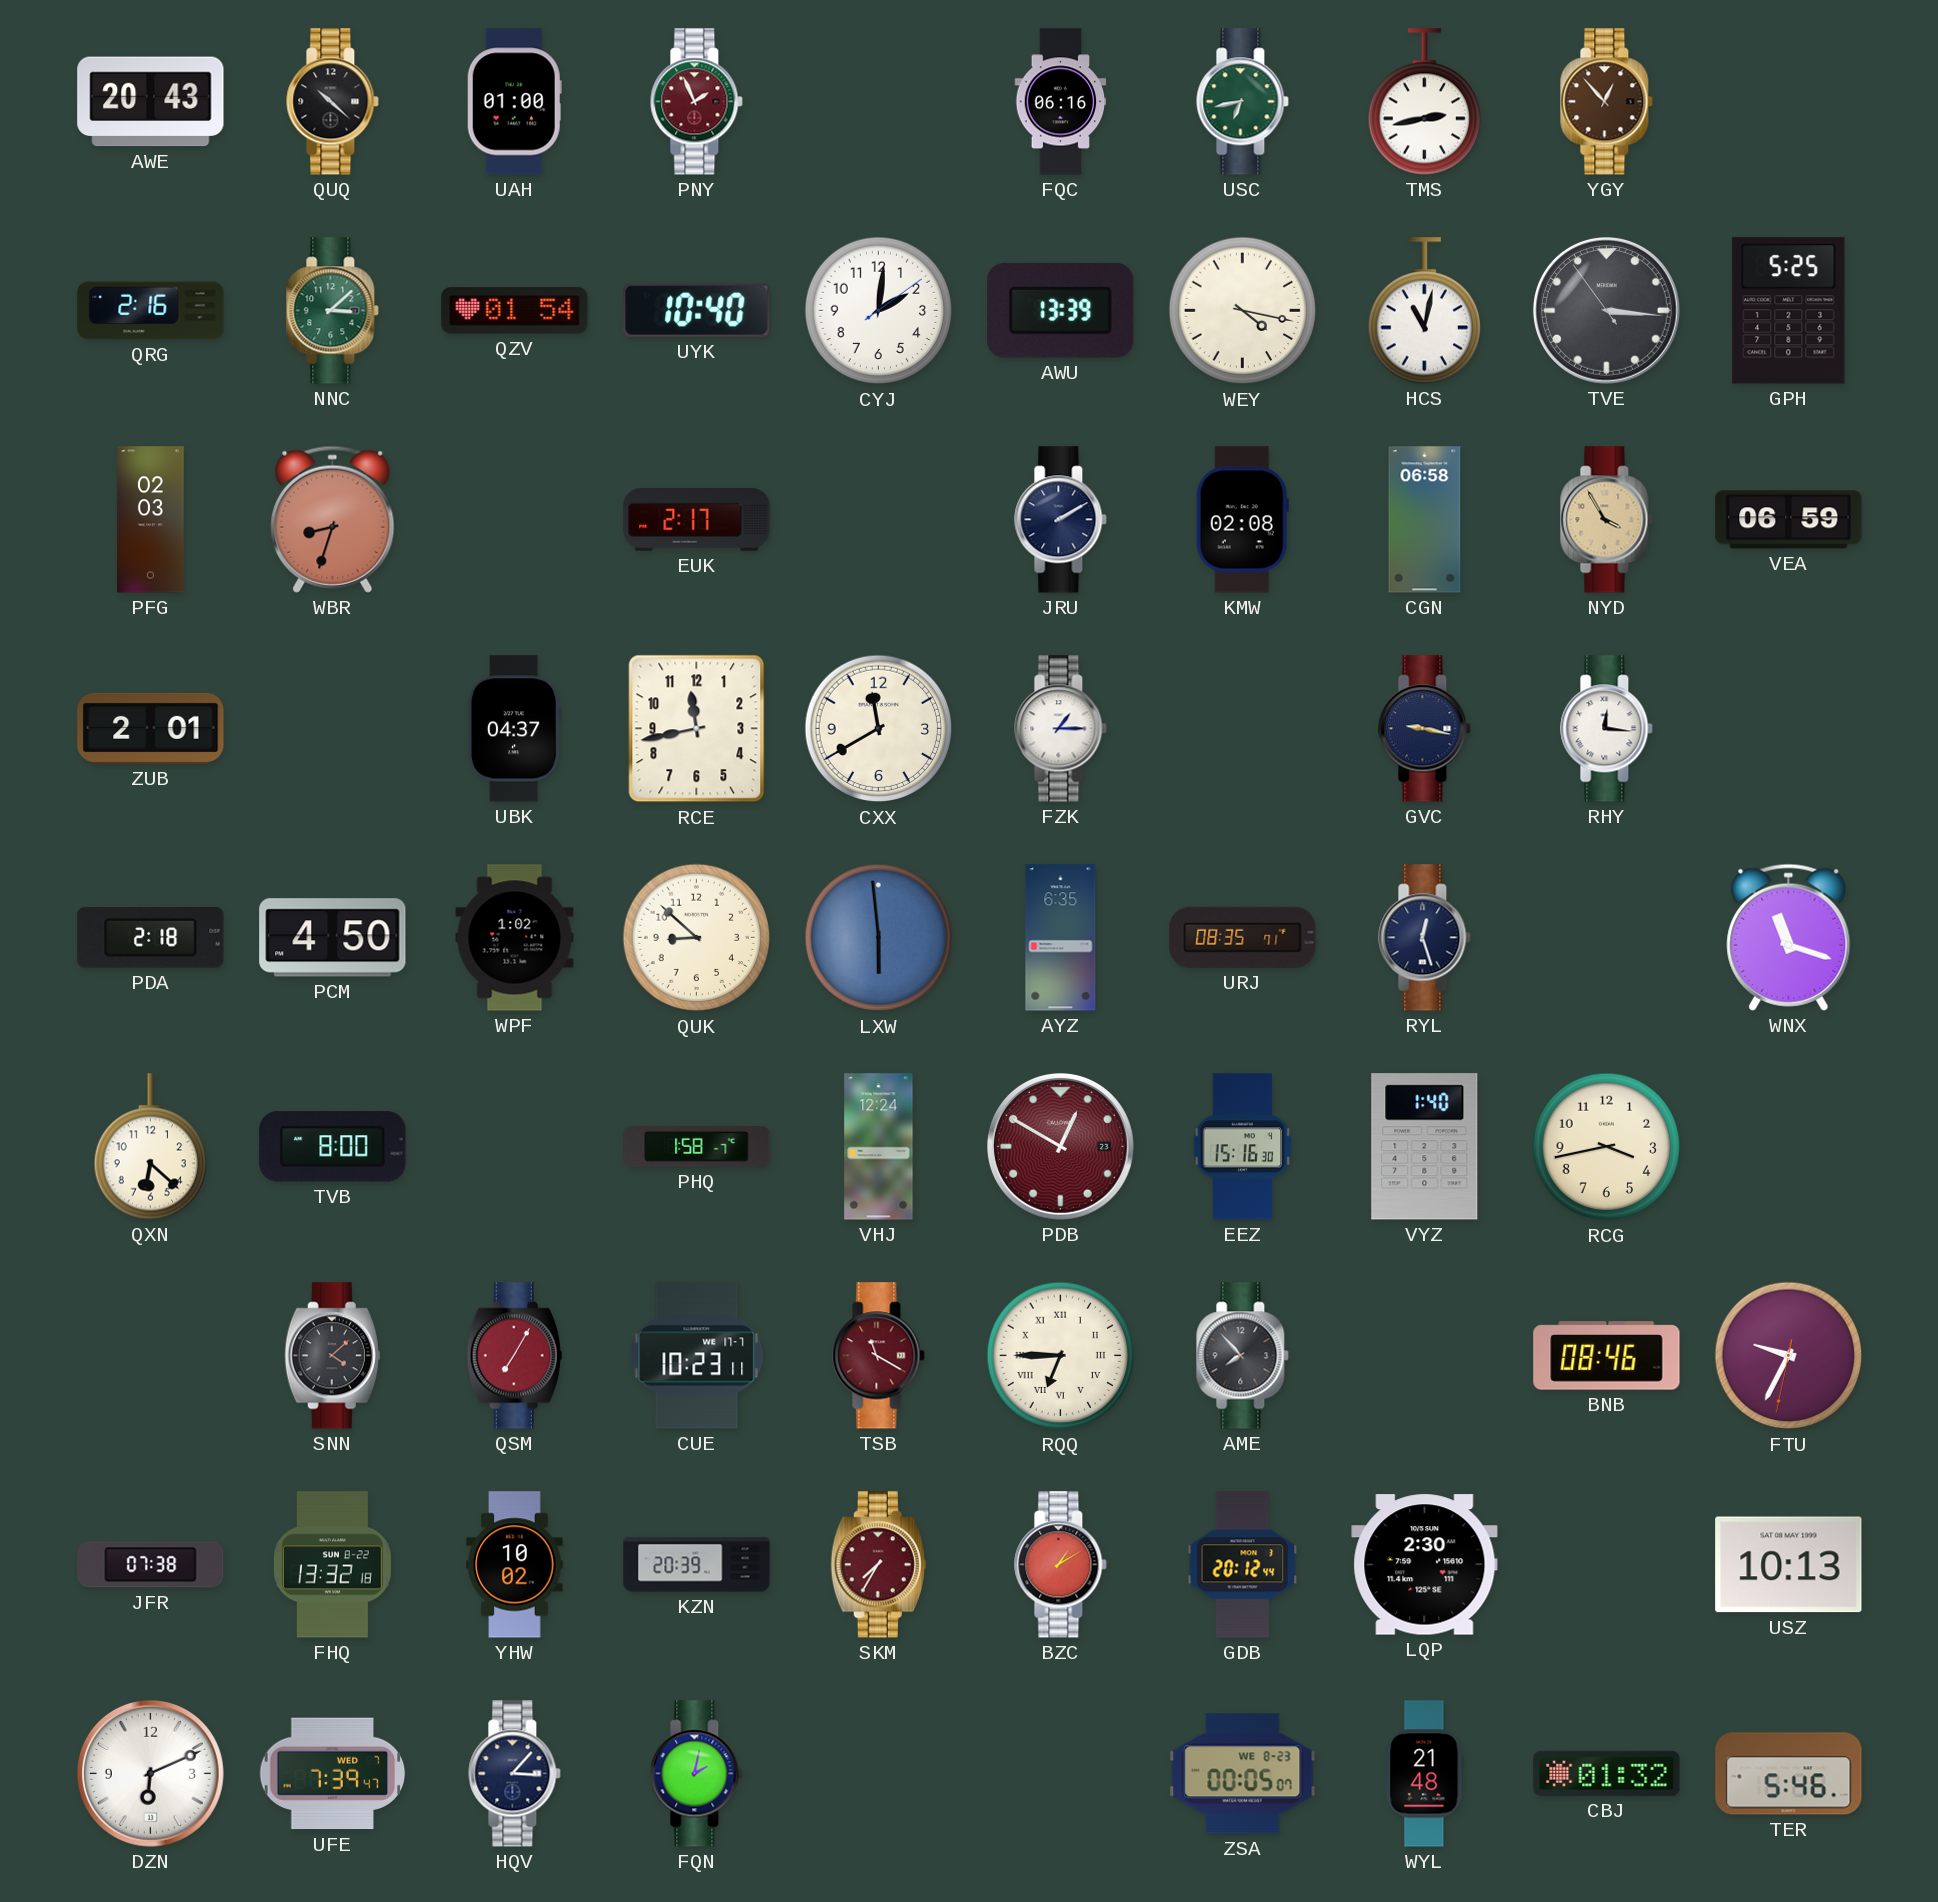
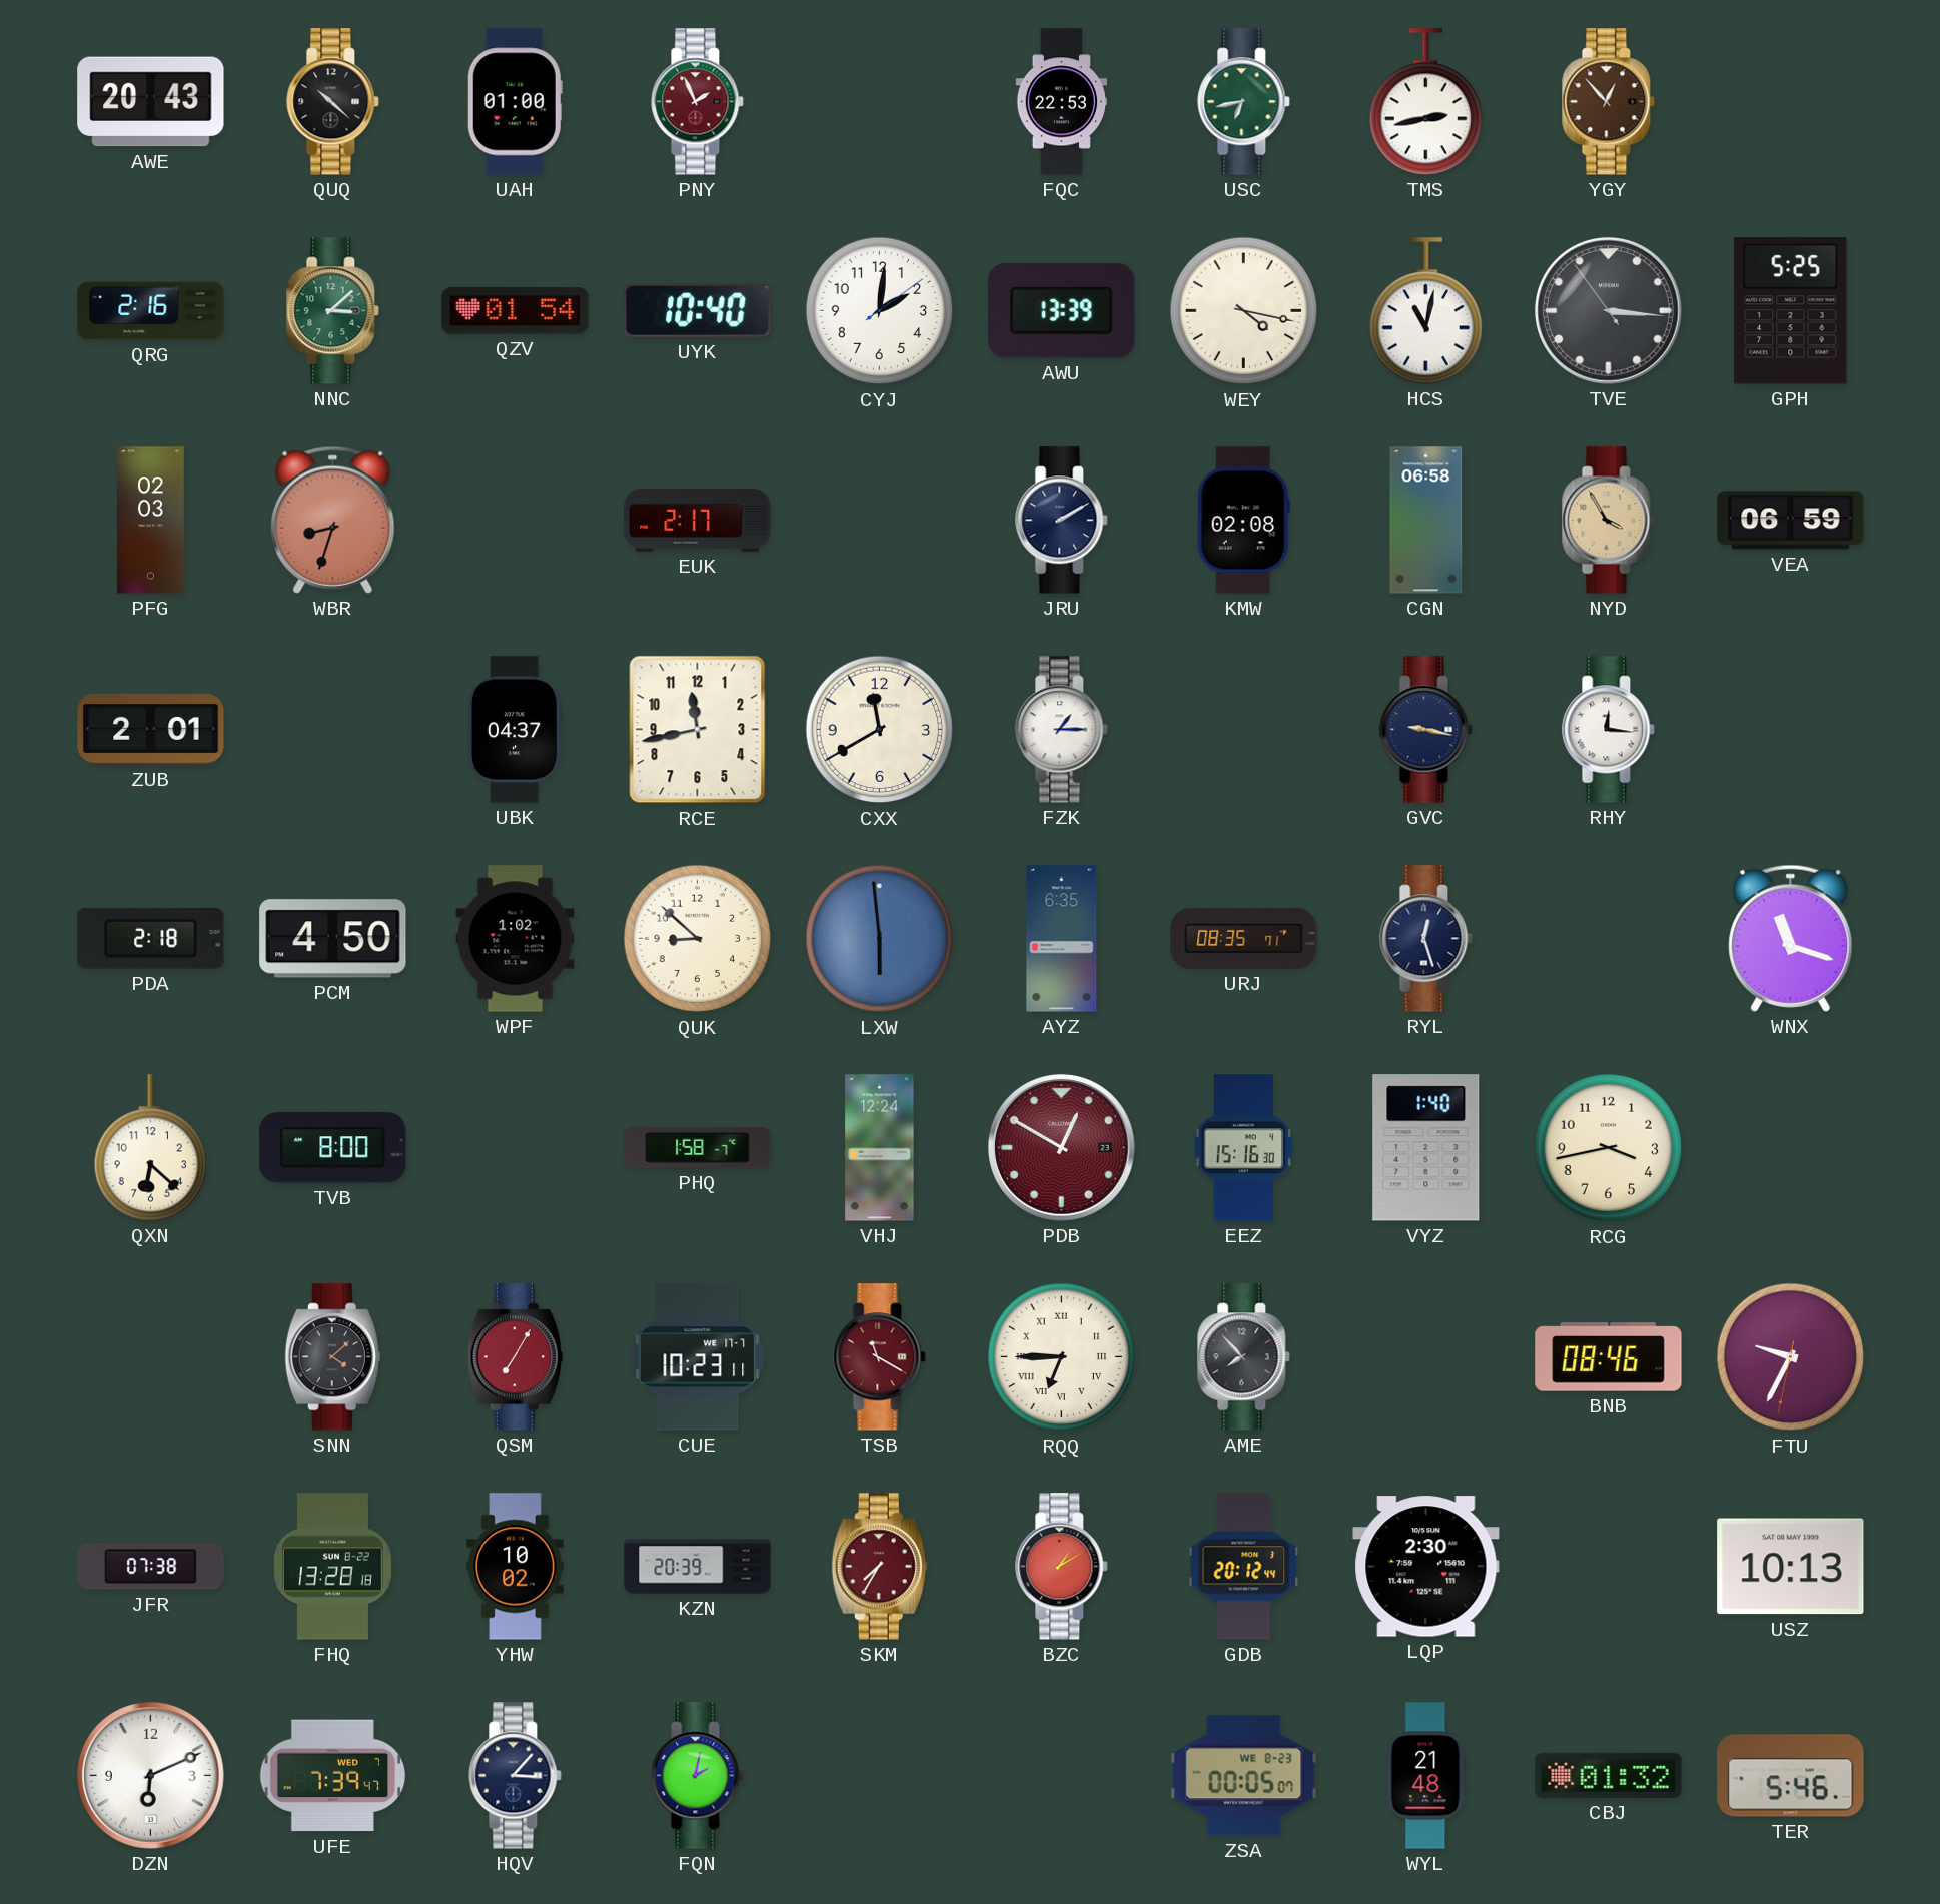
FQC: 06:16 -> 22:53
FHQ: 13:32 -> 13:28
